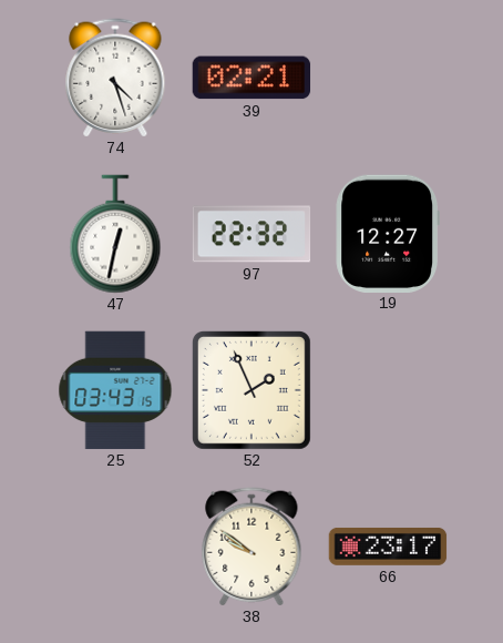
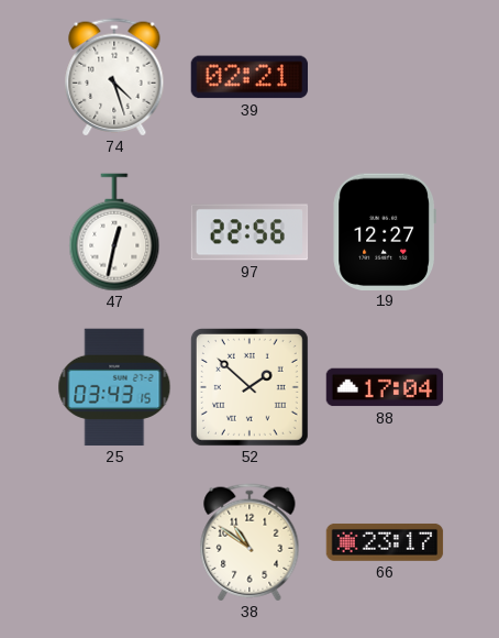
97: 22:32 -> 22:56
52: 1:56 -> 1:52
88: none -> 17:04
38: 9:51 -> 10:51
